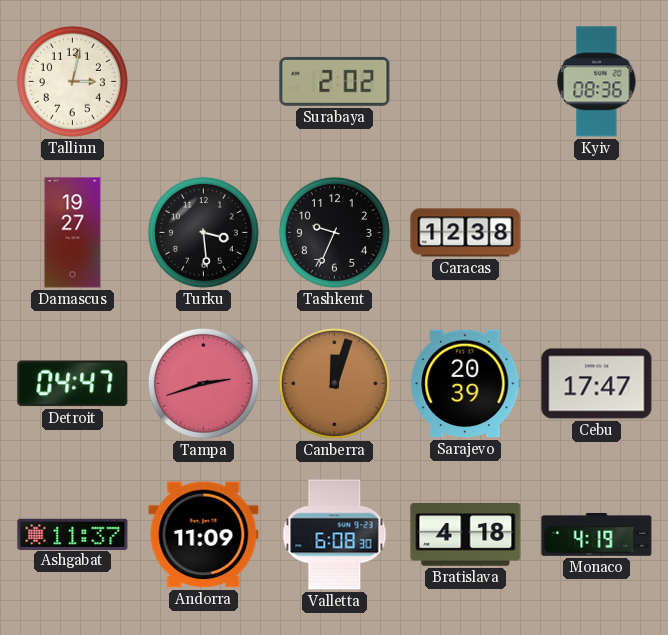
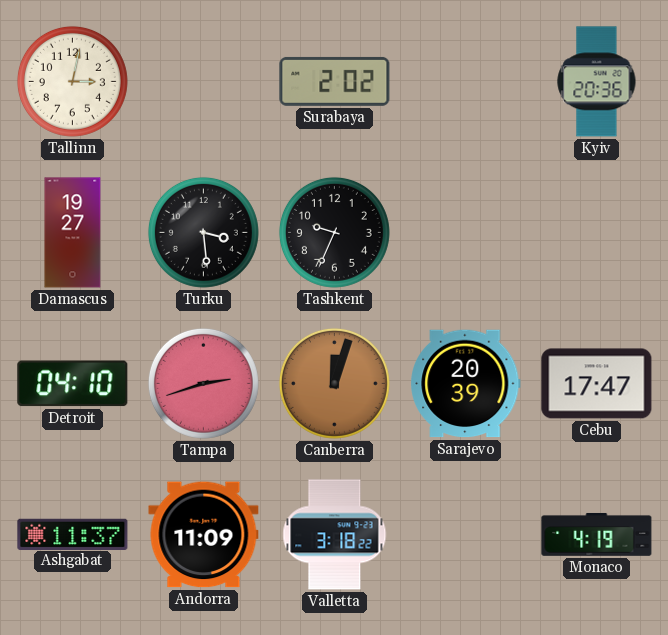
Kyiv: 08:36 -> 20:36
Caracas: 12:38 -> none
Detroit: 04:47 -> 04:10
Valletta: 6:08 -> 3:18
Bratislava: 4:18 -> none
